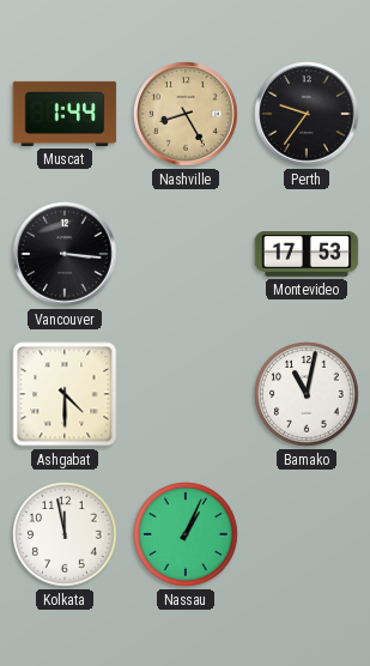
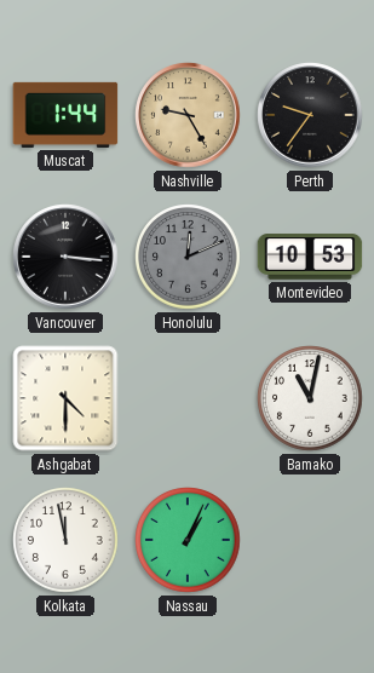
Nashville: 8:25 -> 9:25
Honolulu: none -> 12:11
Montevideo: 17:53 -> 10:53
